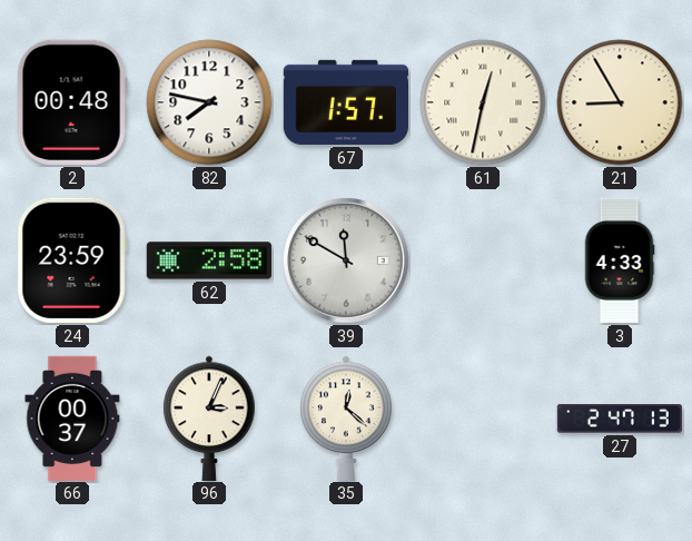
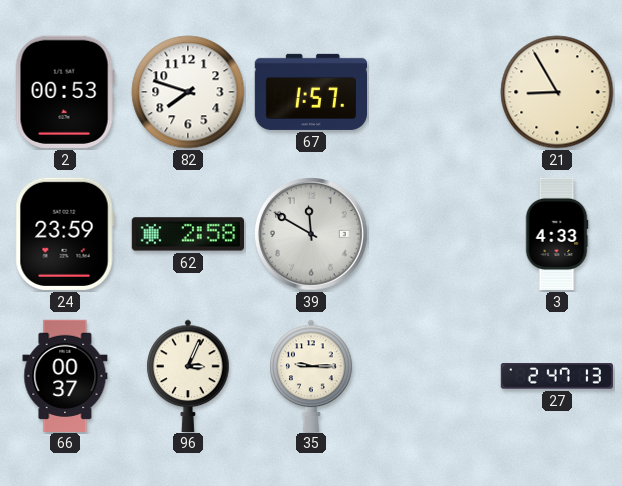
2: 00:48 -> 00:53
82: 7:47 -> 7:48
61: 12:32 -> none
35: 12:22 -> 9:15
